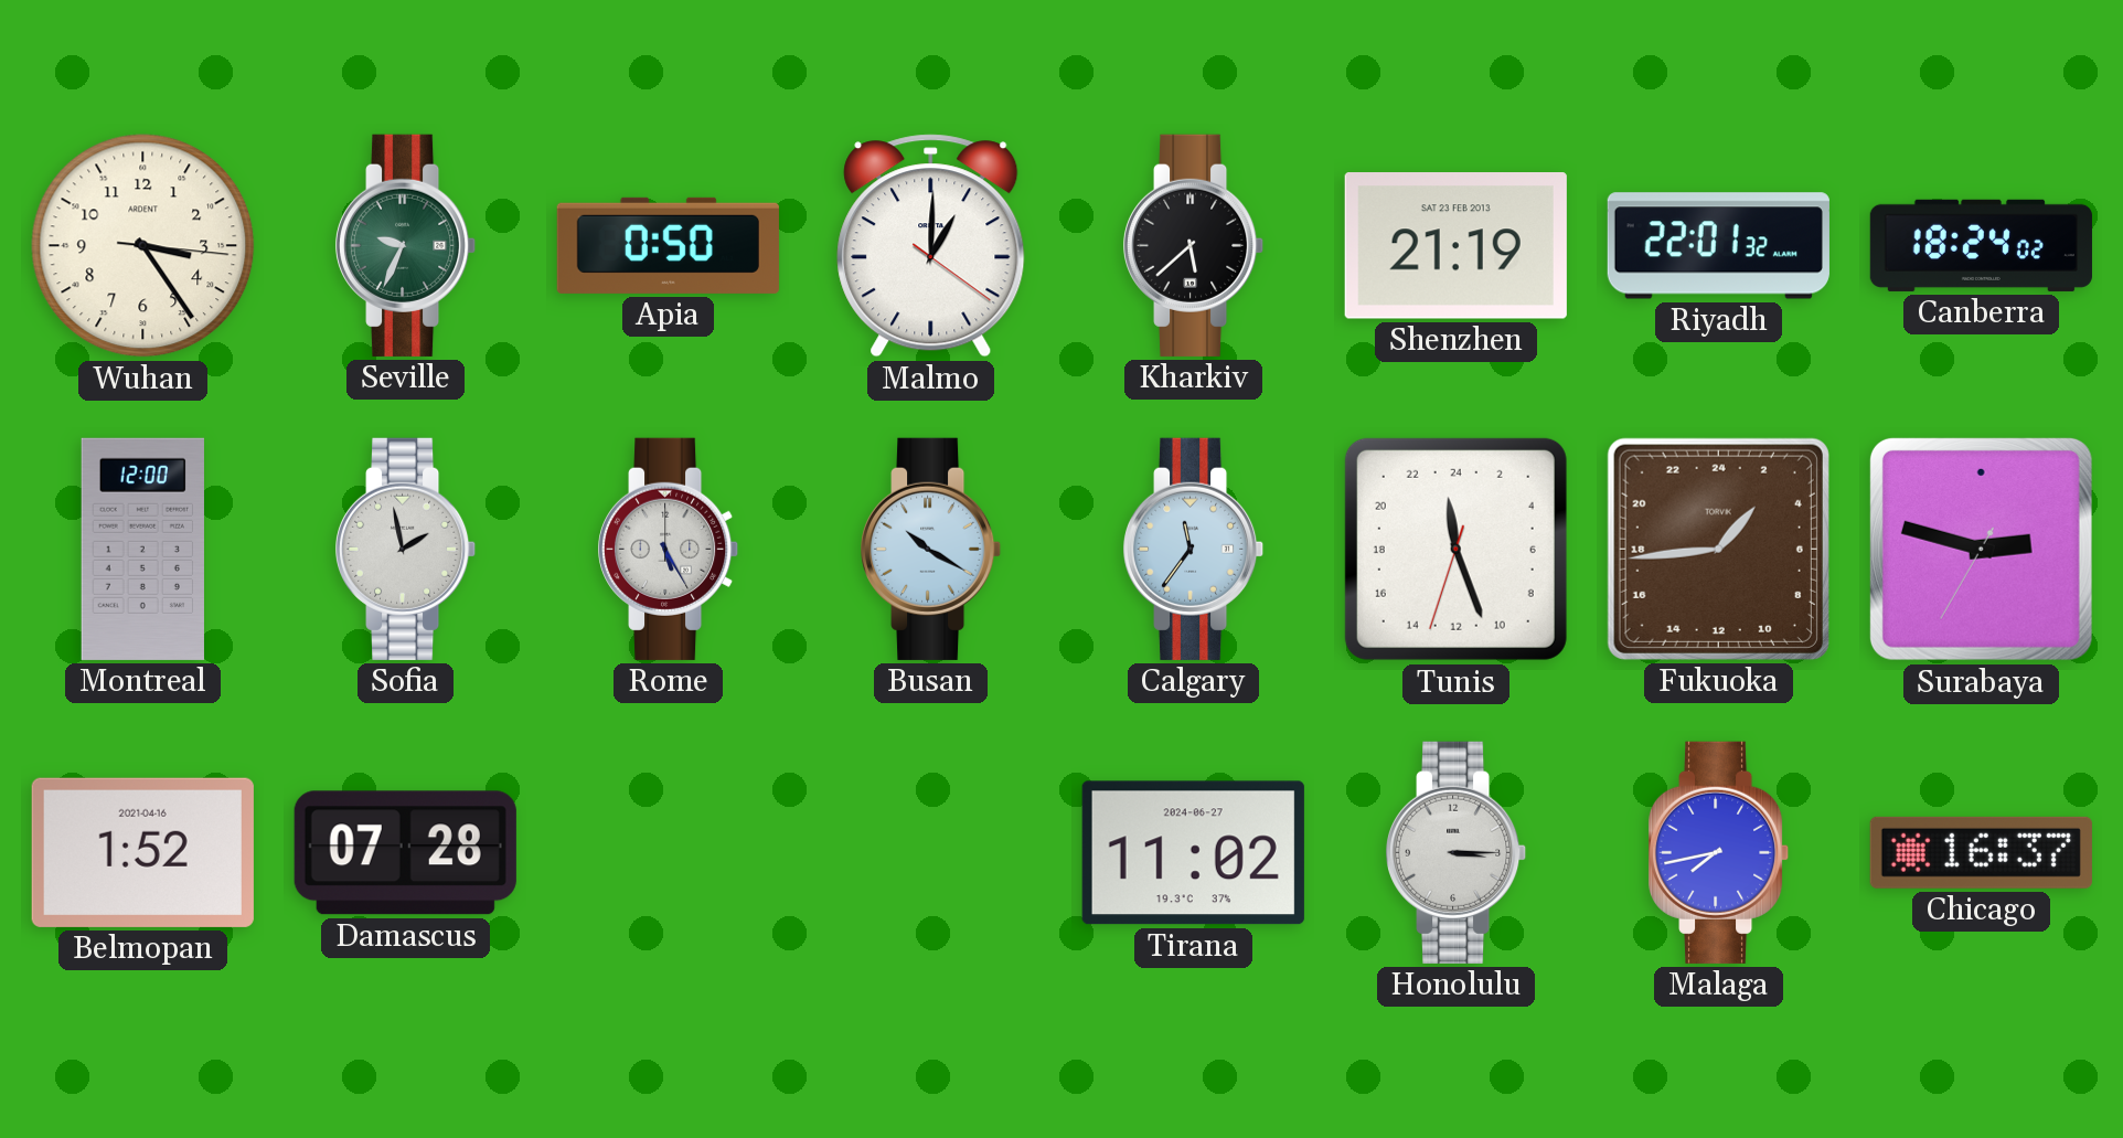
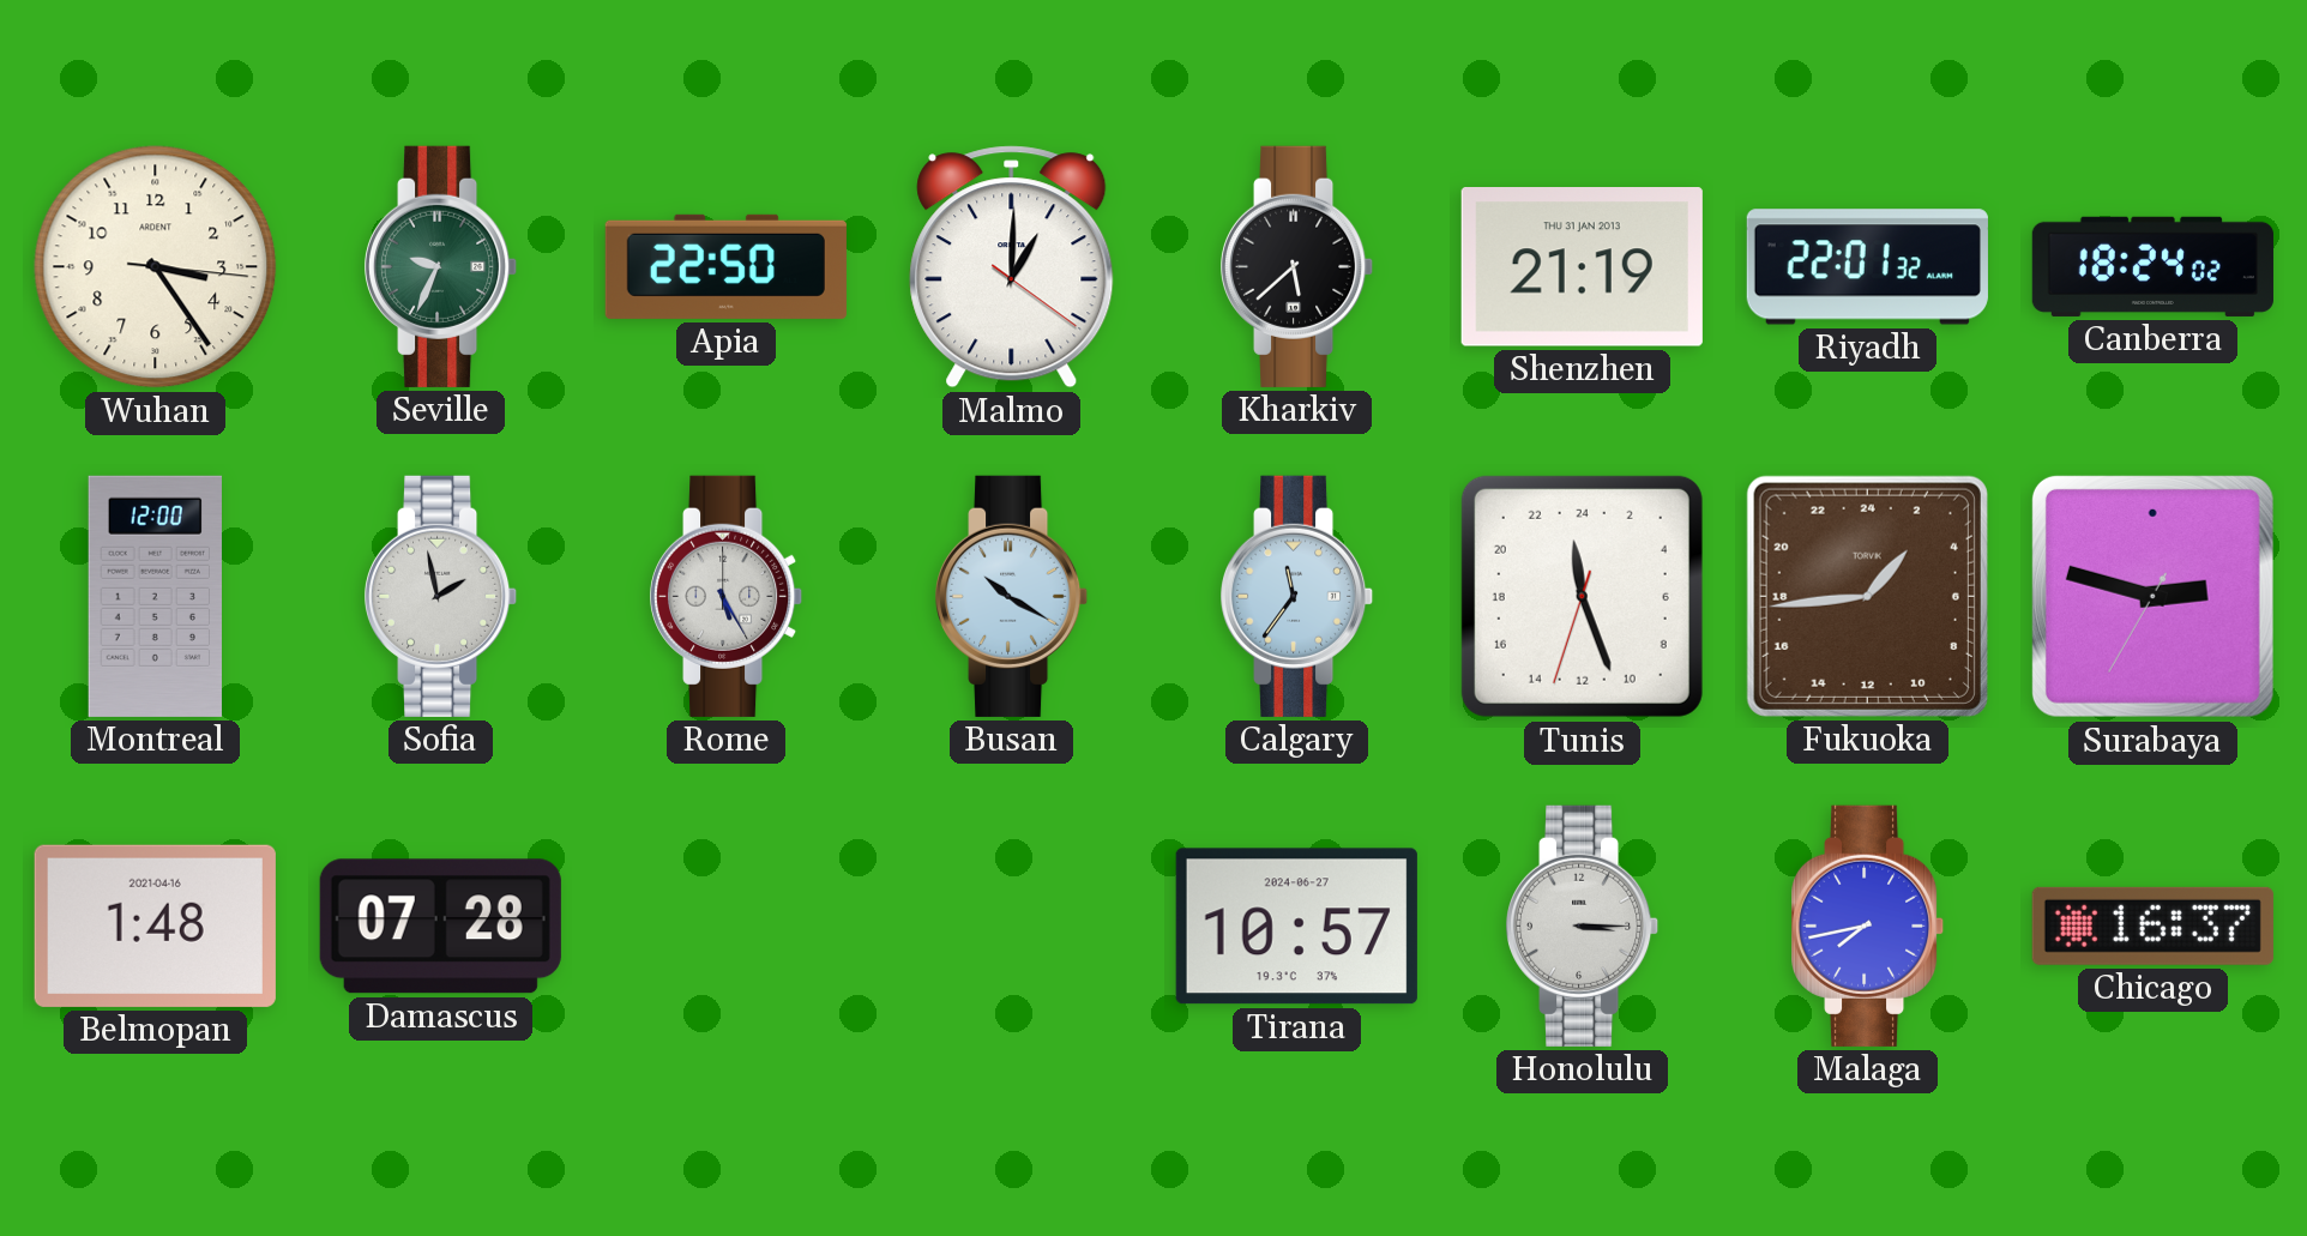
Apia: 0:50 -> 22:50
Shenzhen date: SAT 23 FEB 2013 -> THU 31 JAN 2013
Belmopan: 1:52 -> 1:48
Tirana: 11:02 -> 10:57
